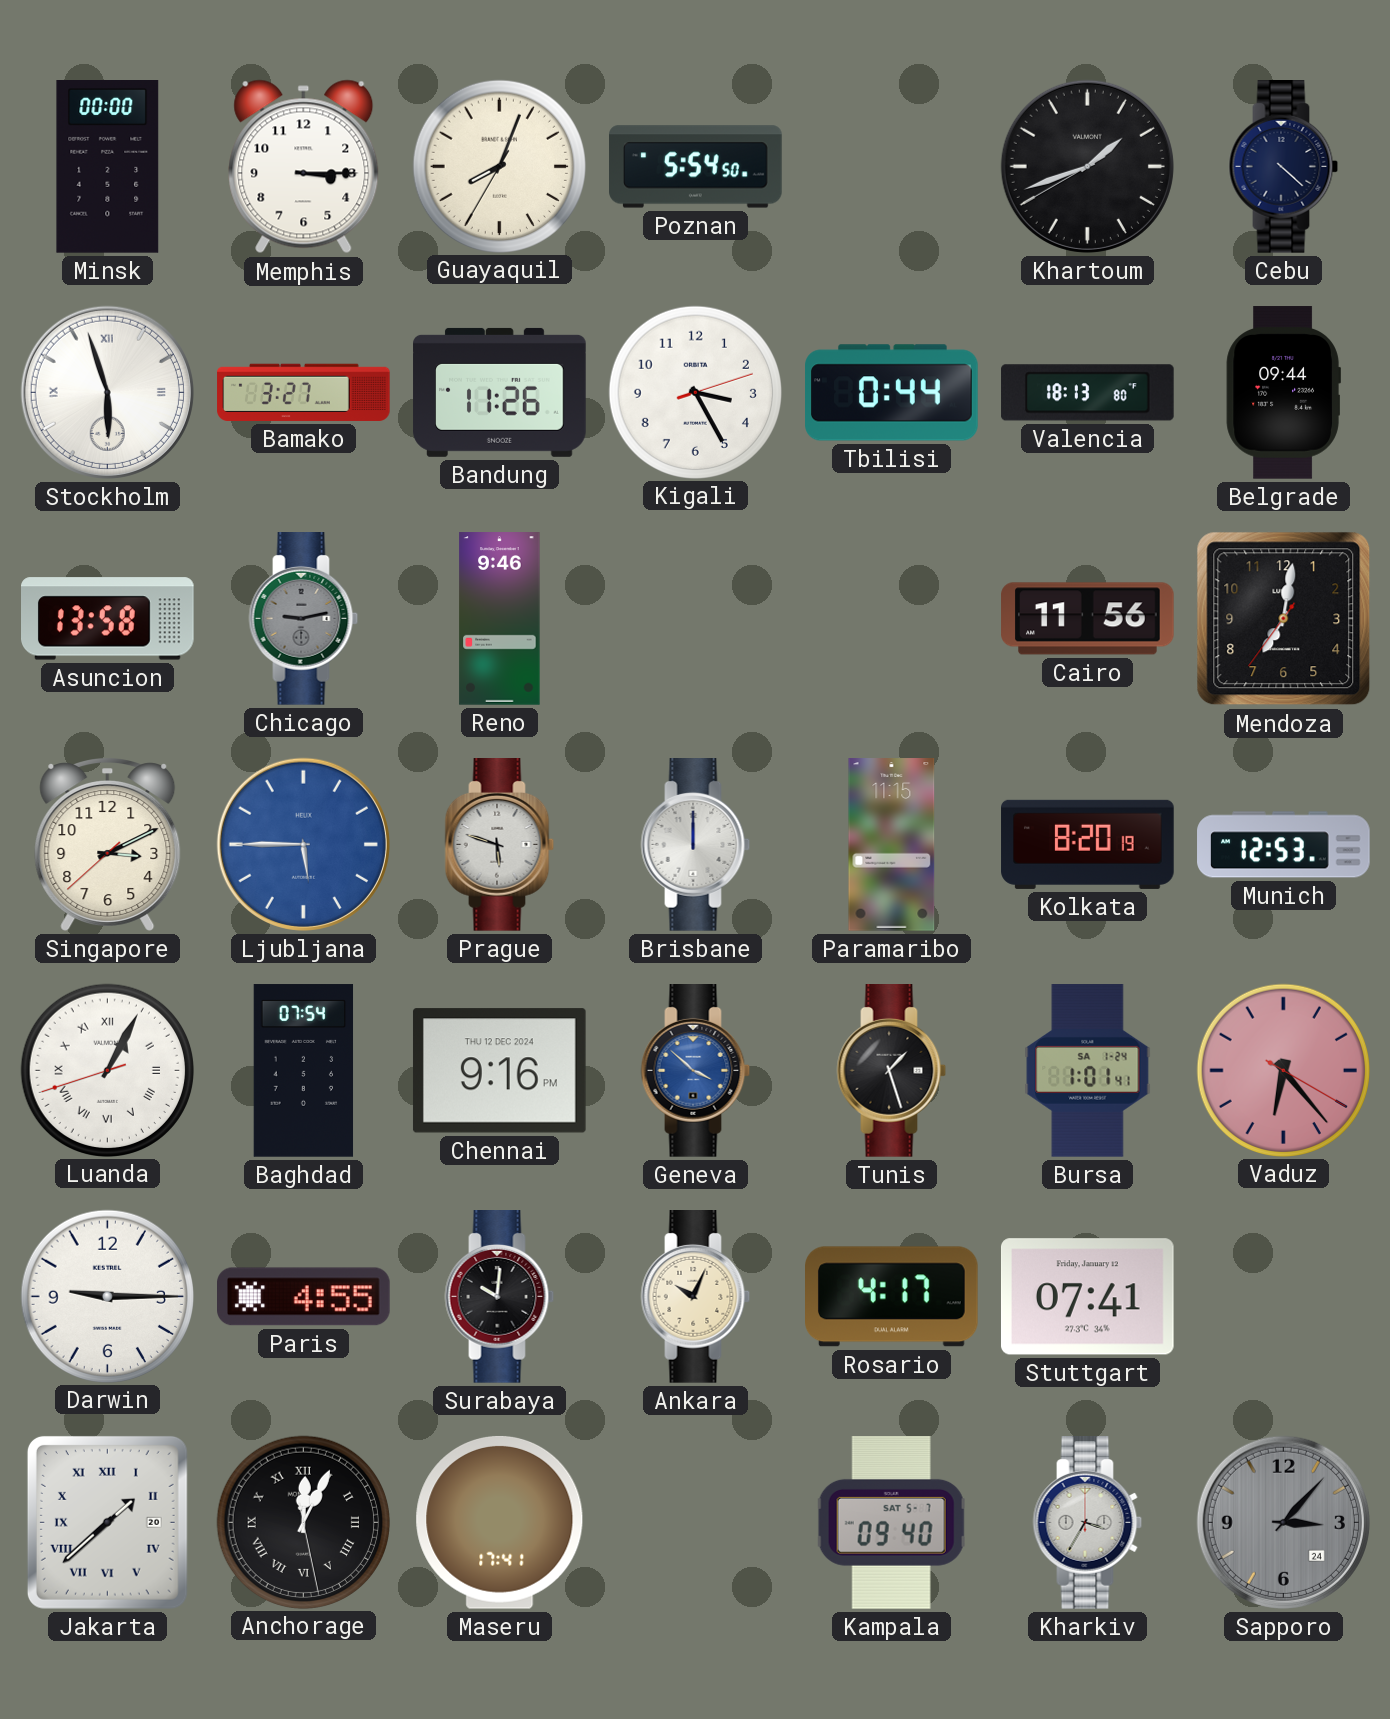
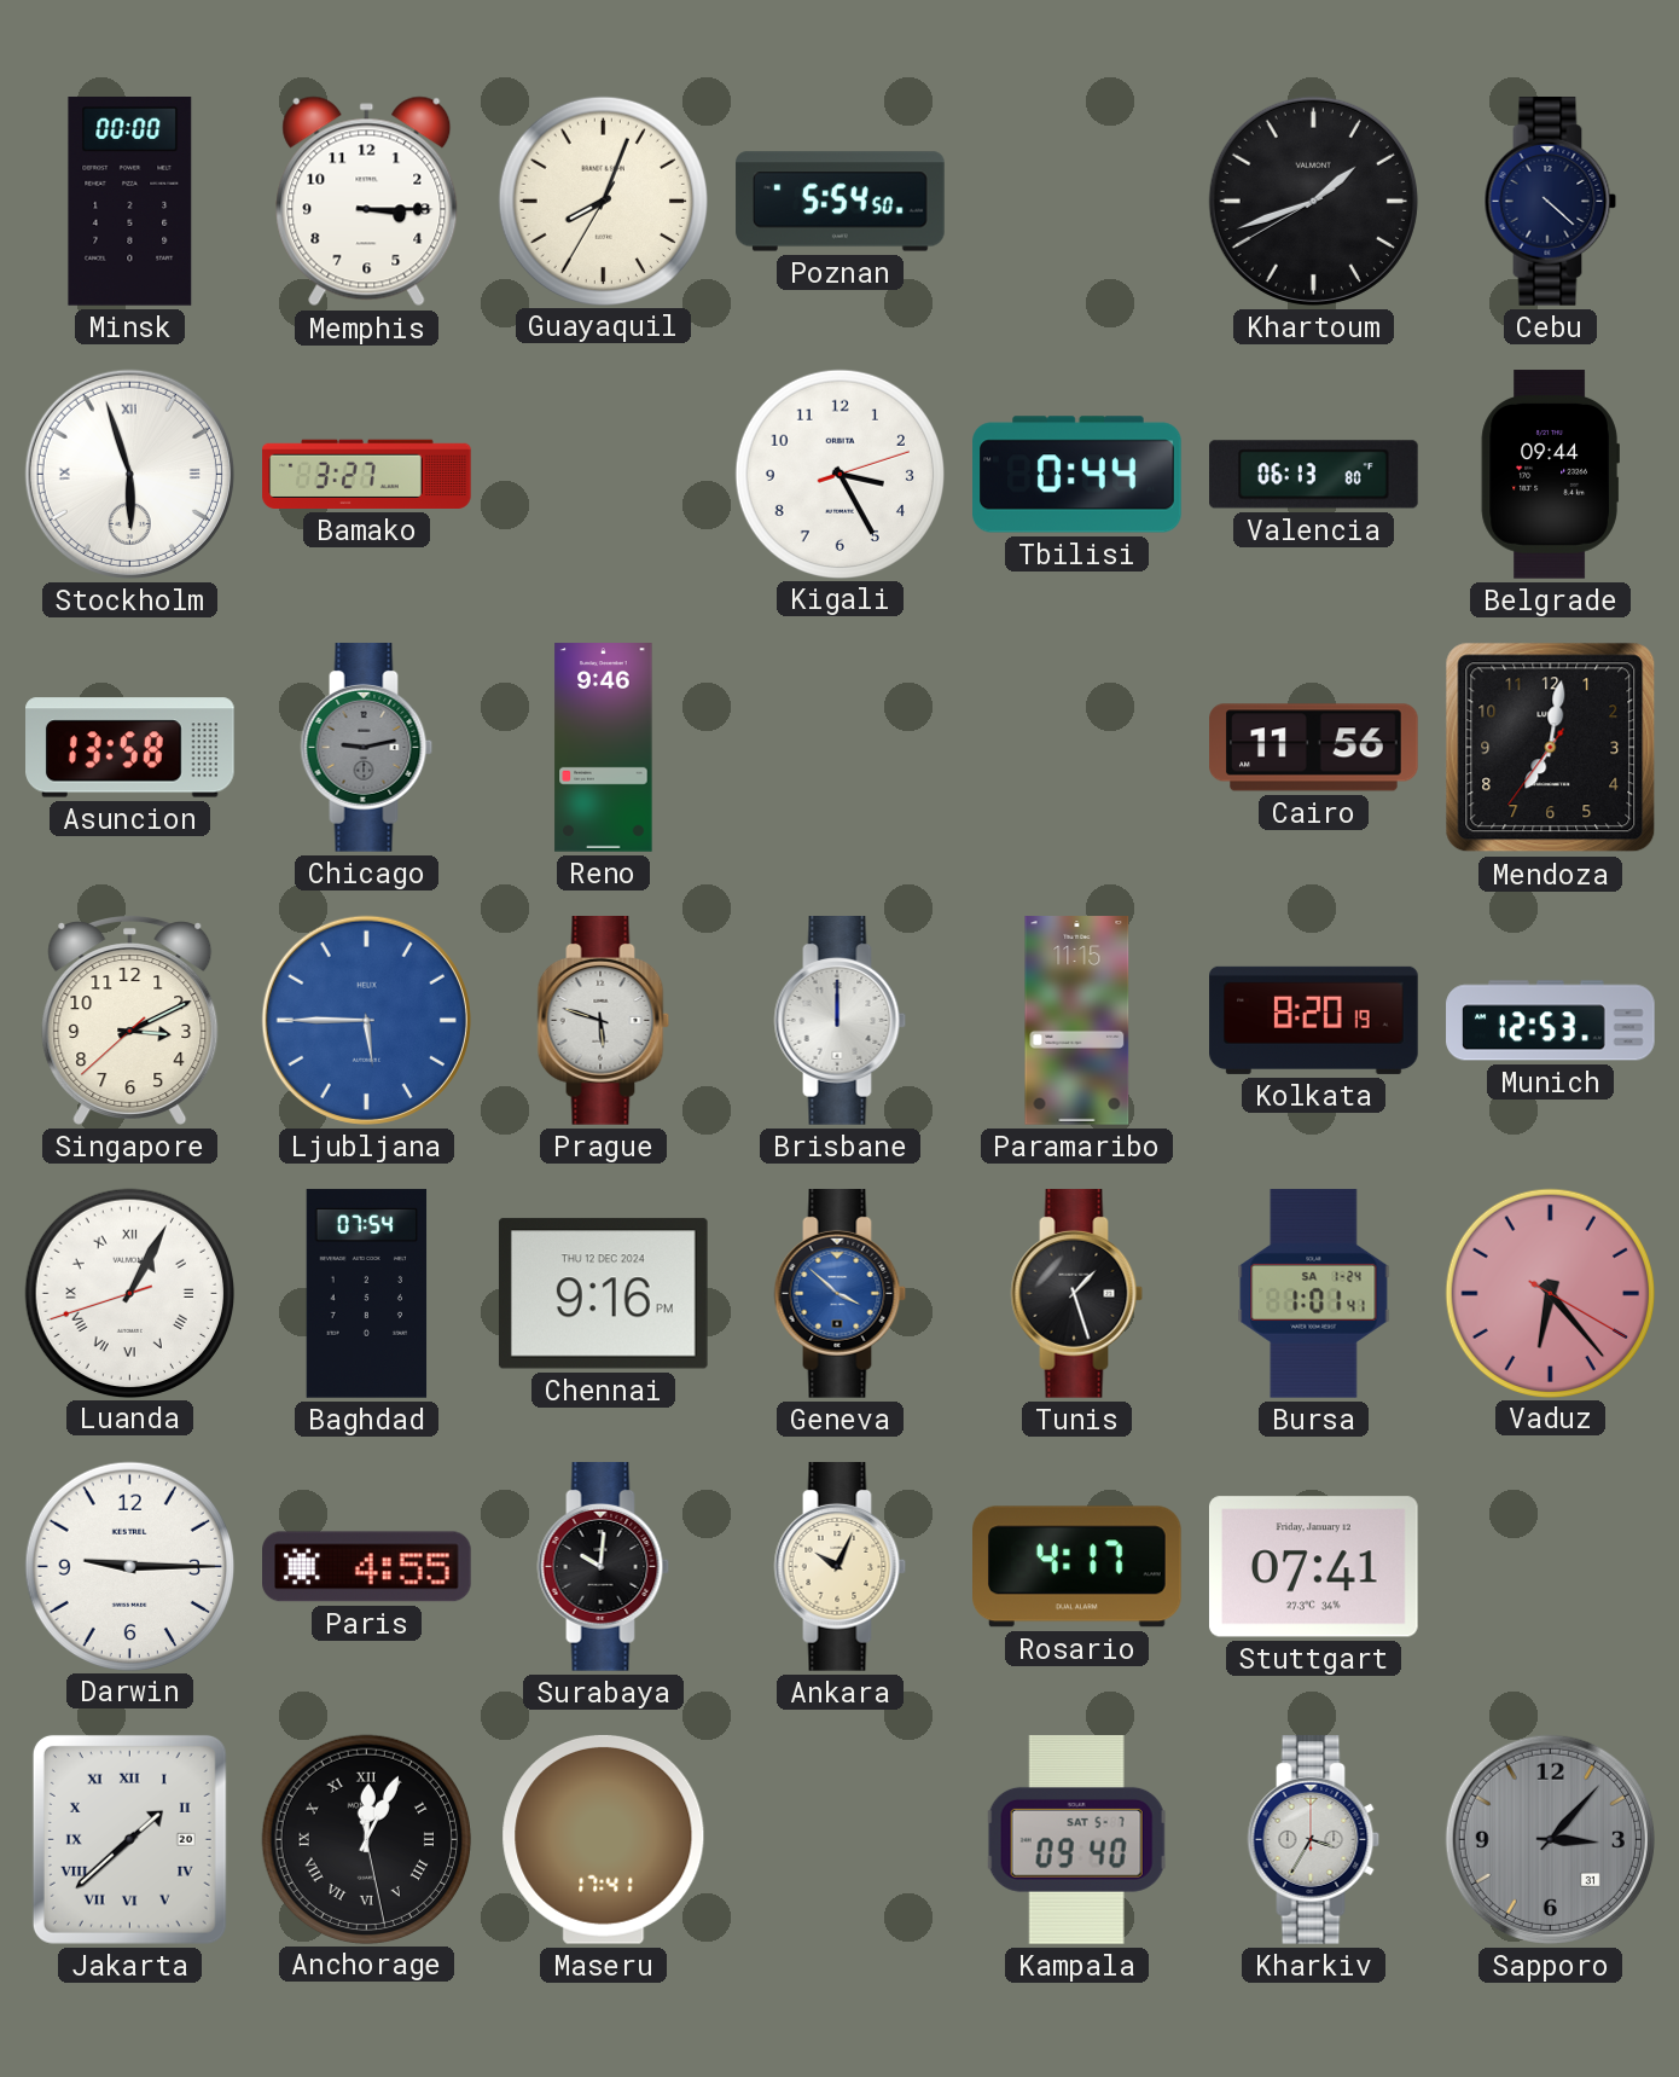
Bandung: 11:26 -> none
Valencia: 18:13 -> 06:13
Sapporo date: 24 -> 31
